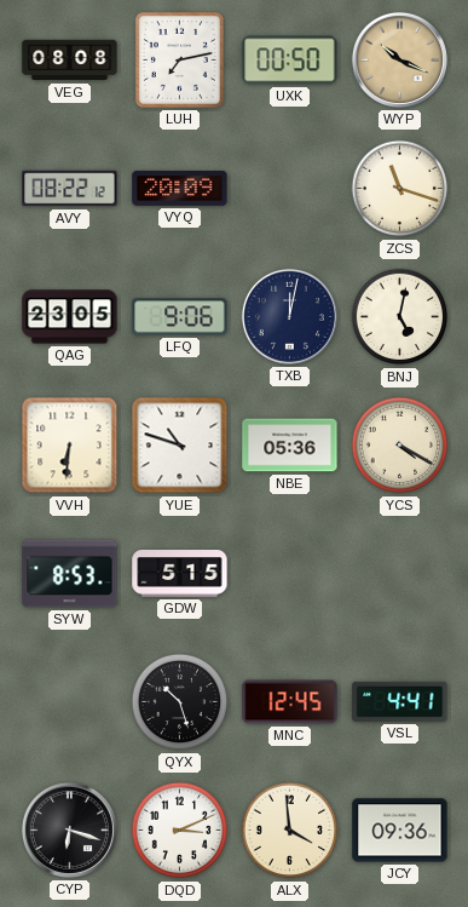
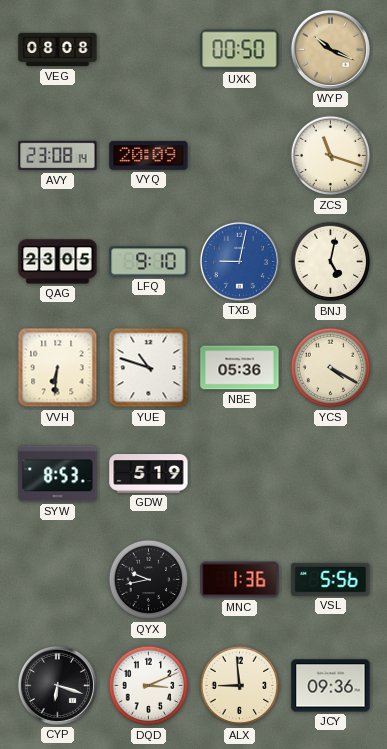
LUH: 7:13 -> none
AVY: 08:22 -> 23:08
LFQ: 9:06 -> 9:10
TXB: 12:02 -> 9:02
TXB dial: navy -> blue
GDW: 5:15 -> 5:19
QYX: 10:27 -> 9:43
MNC: 12:45 -> 1:36
VSL: 4:41 -> 5:56
ALX: 3:59 -> 8:59
